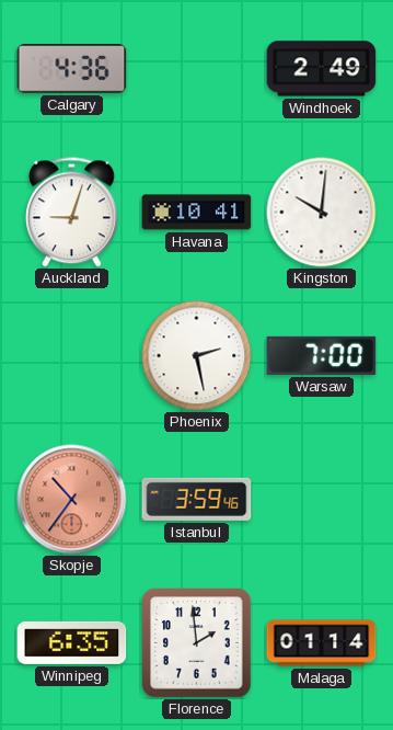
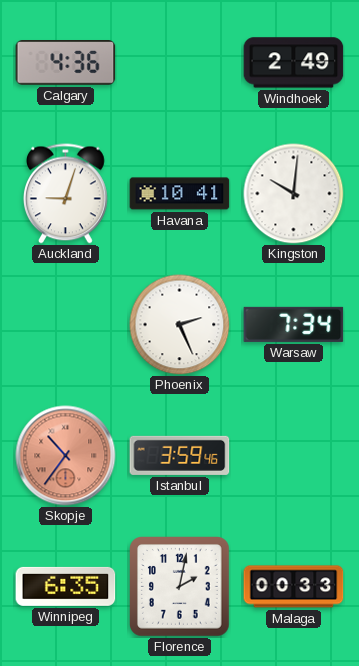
Phoenix: 2:28 -> 2:26
Warsaw: 7:00 -> 7:34
Florence: 1:59 -> 2:02
Malaga: 01:14 -> 00:33
